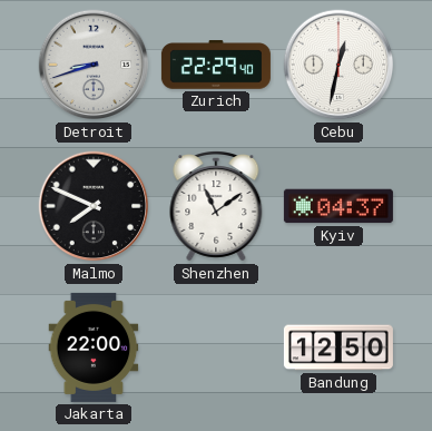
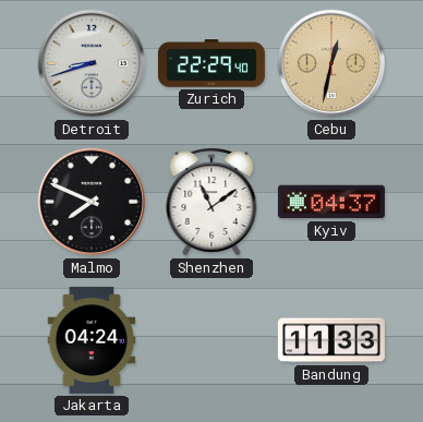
Cebu dial: white -> champagne
Jakarta: 22:00 -> 04:24
Bandung: 12:50 -> 11:33
